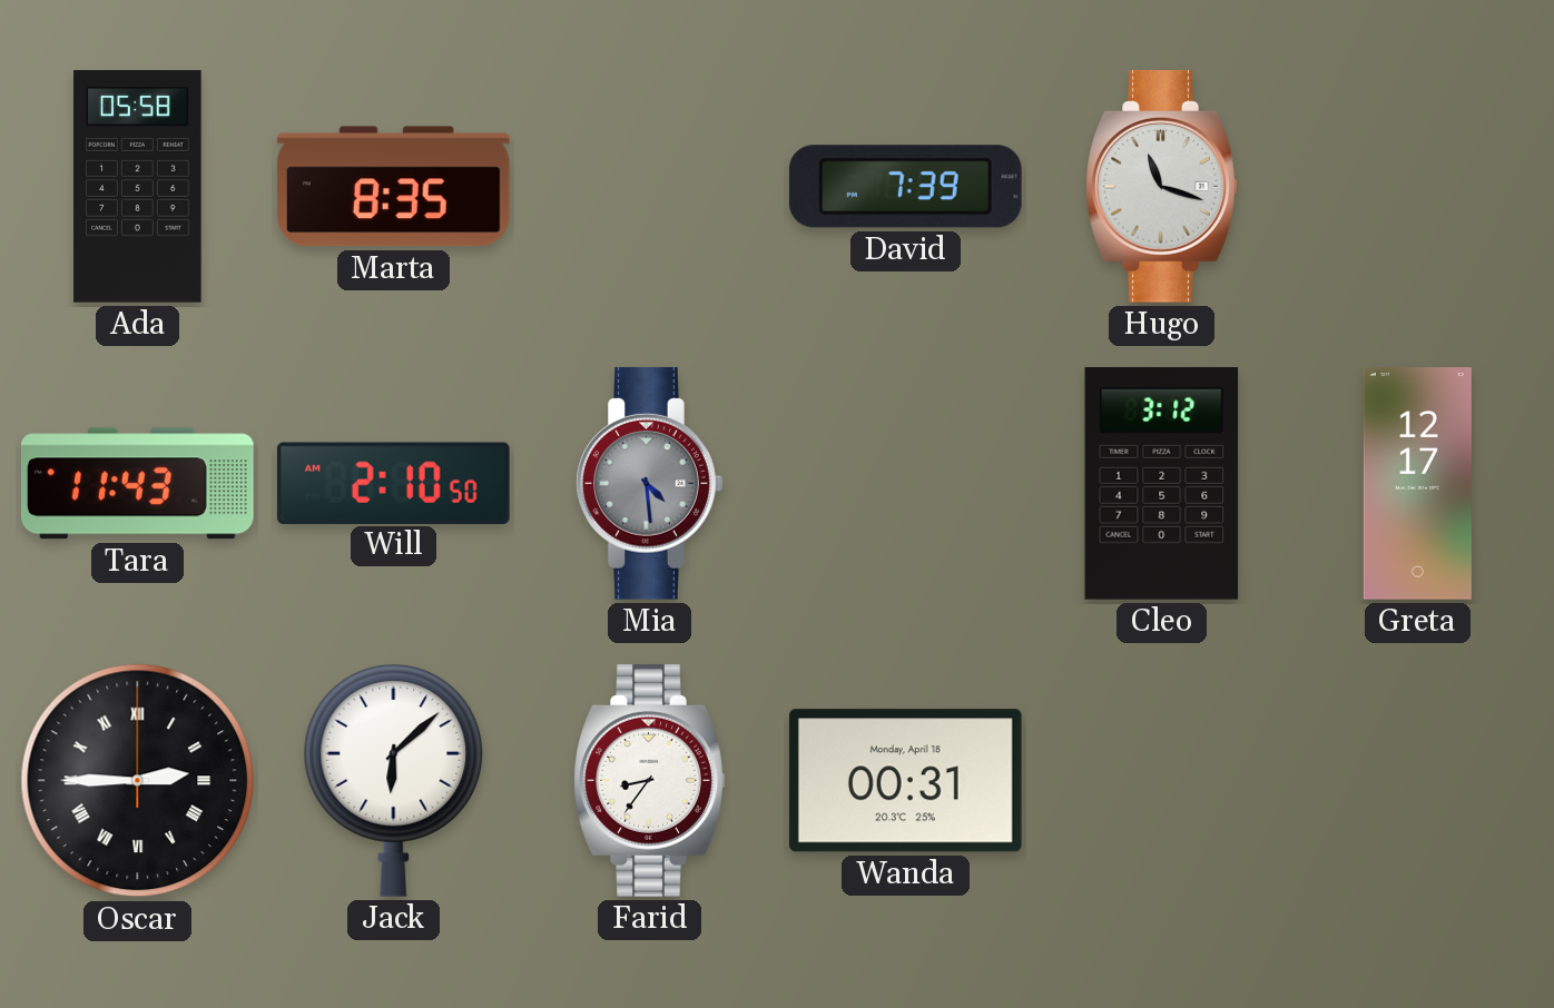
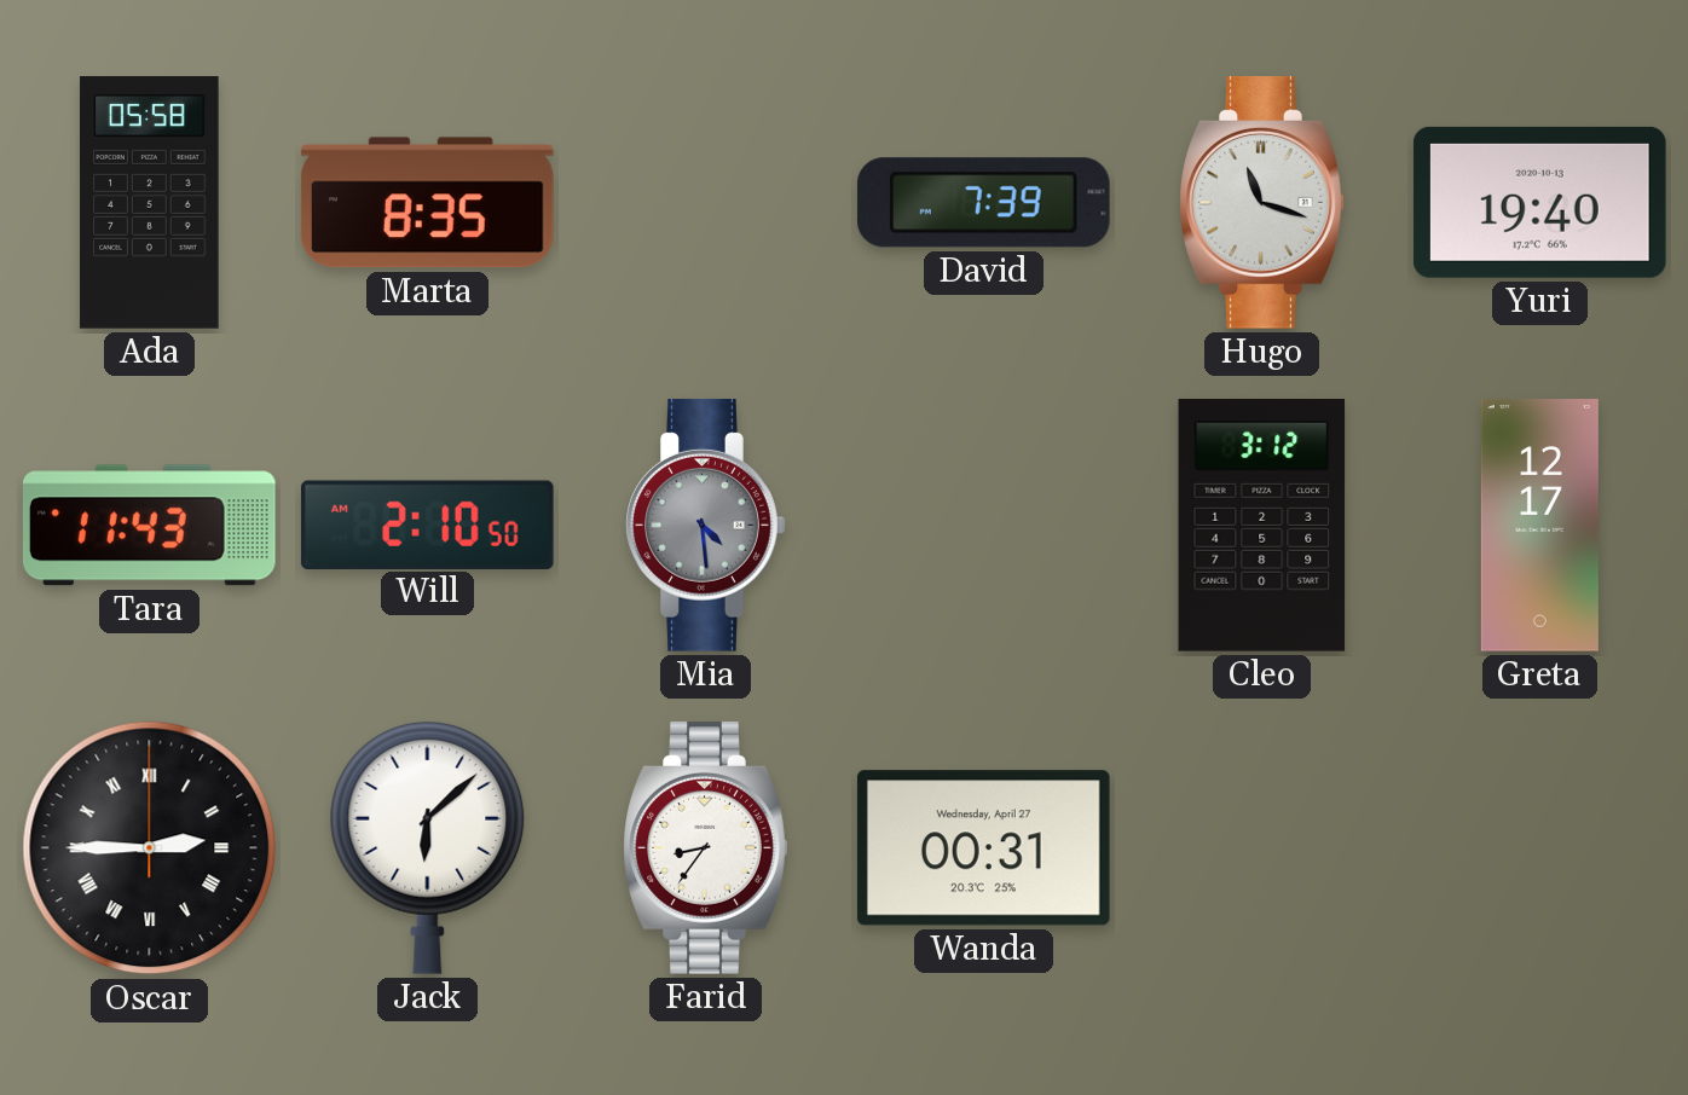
Yuri: none -> 19:40
Wanda date: Monday, April 18 -> Wednesday, April 27
